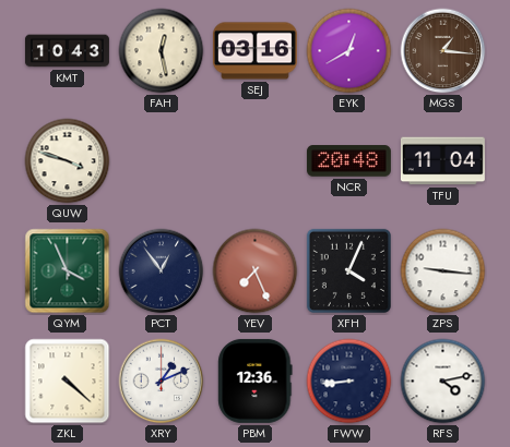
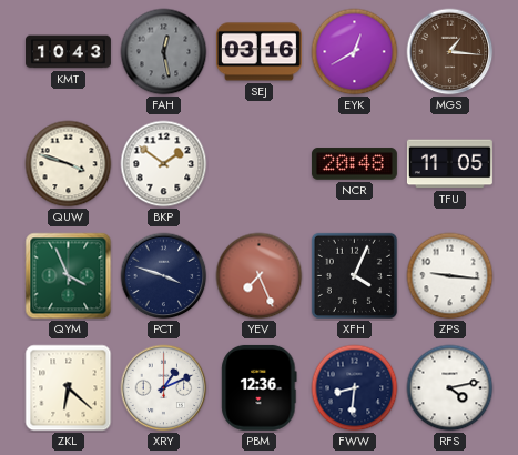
FAH dial: cream -> grey
BKP: none -> 1:51
TFU: 11:04 -> 11:05
PCT: 12:54 -> 3:48
ZKL: 4:22 -> 6:22
FWW: 8:44 -> 8:31
